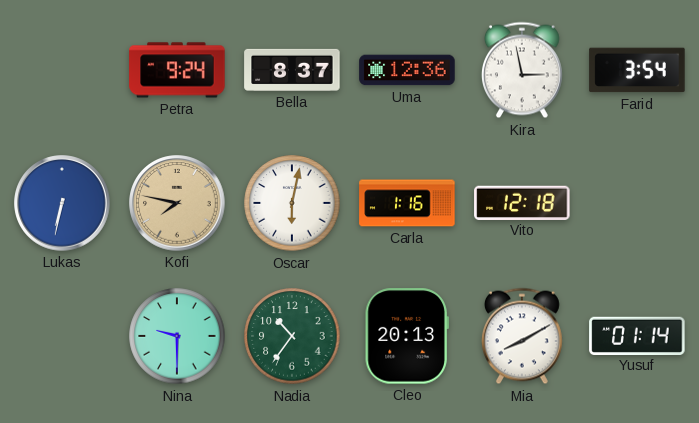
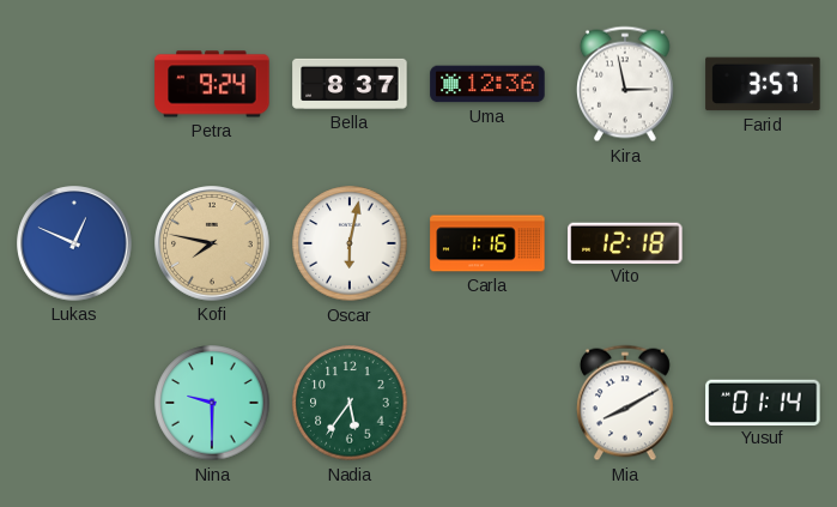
Farid: 3:54 -> 3:57
Lukas: 6:32 -> 12:49
Nadia: 10:36 -> 5:36
Cleo: 20:13 -> none
